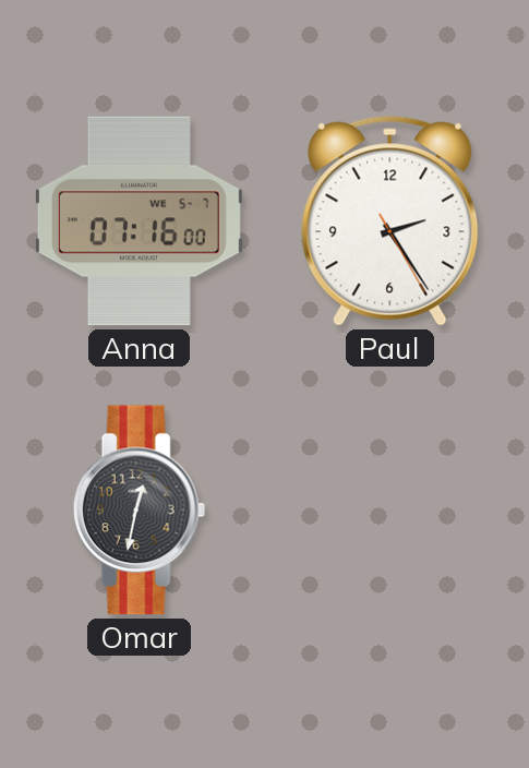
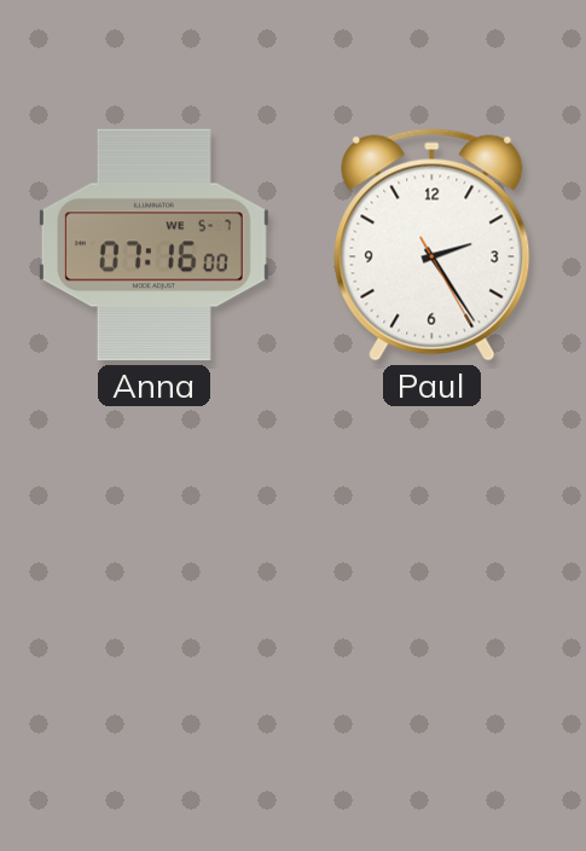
Omar: 12:32 -> none
